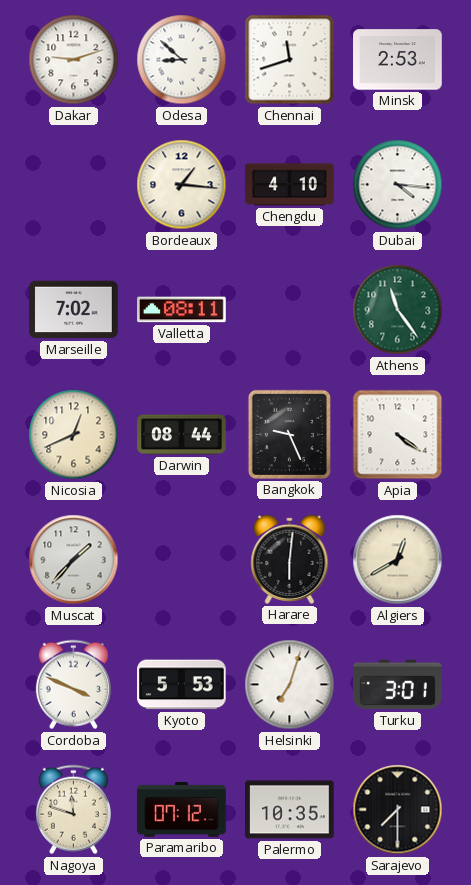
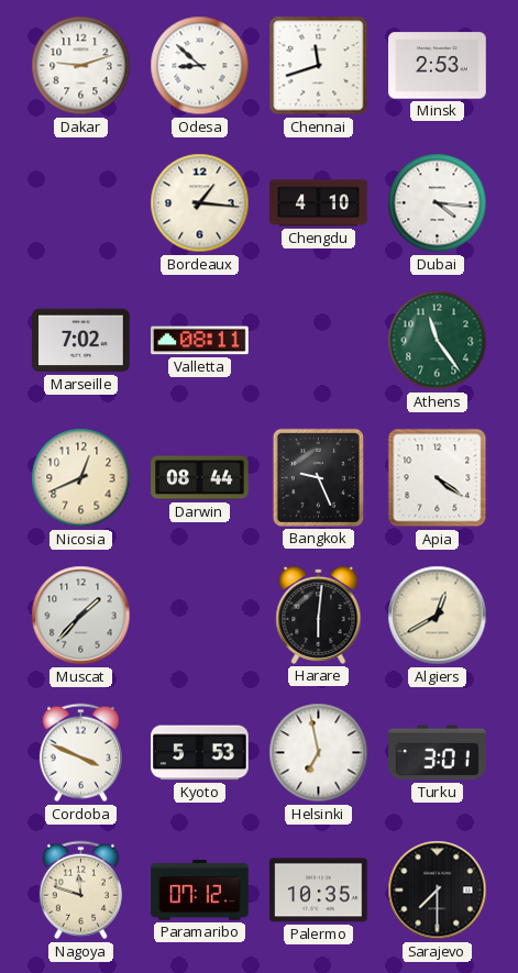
Helsinki: 7:03 -> 6:58
